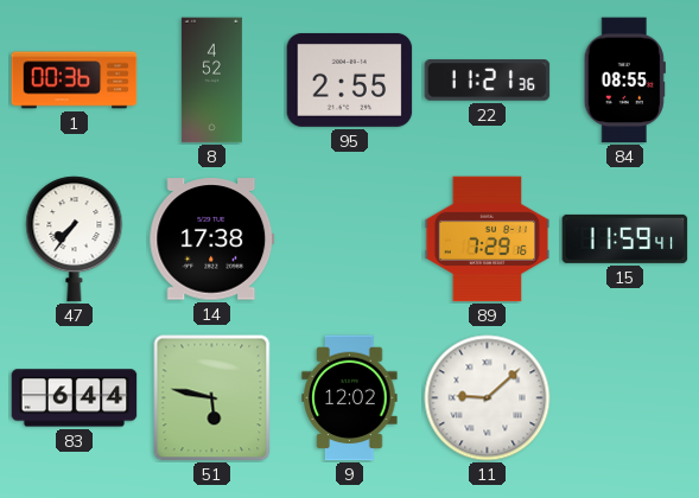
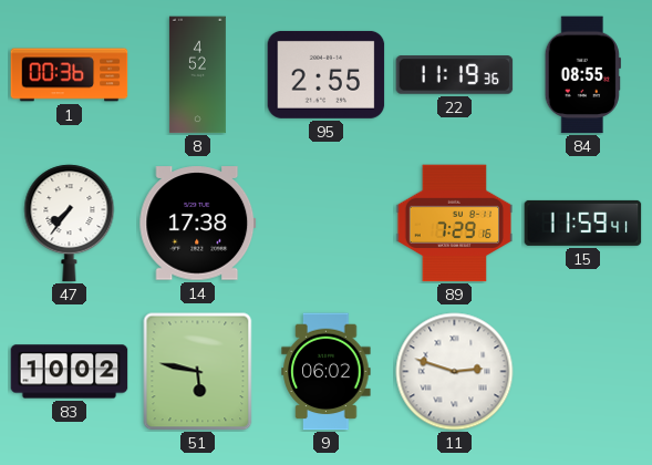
22: 11:21 -> 11:19
83: 6:44 -> 10:02
9: 12:02 -> 06:02
11: 9:08 -> 2:48
